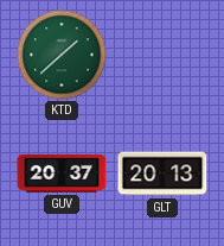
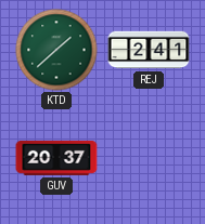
REJ: none -> 2:41
GLT: 20:13 -> none
